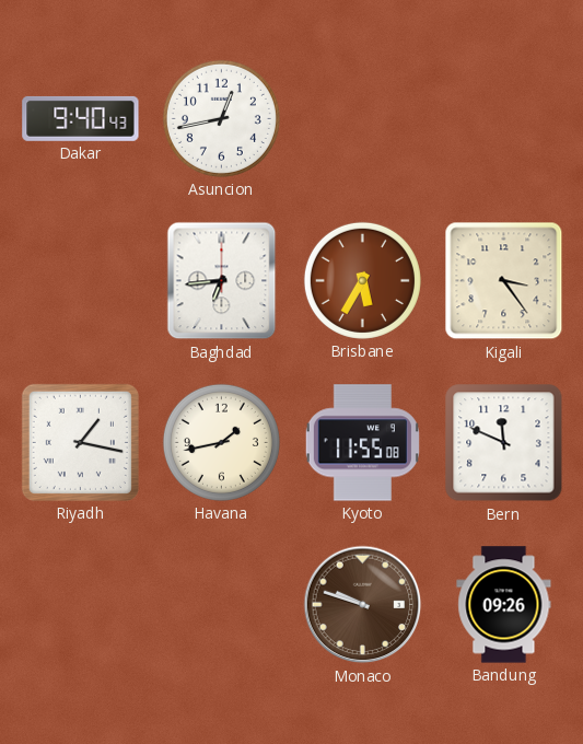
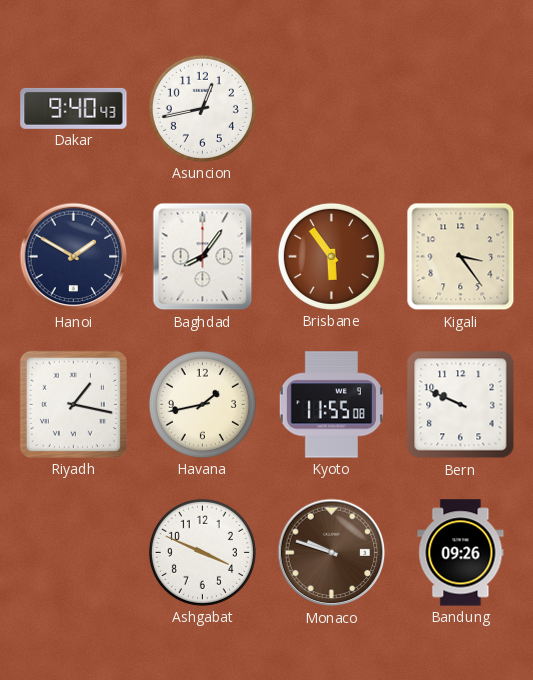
Hanoi: none -> 1:50
Baghdad: 6:44 -> 8:06
Brisbane: 5:35 -> 5:54
Bern: 11:49 -> 9:49
Ashgabat: none -> 3:49
